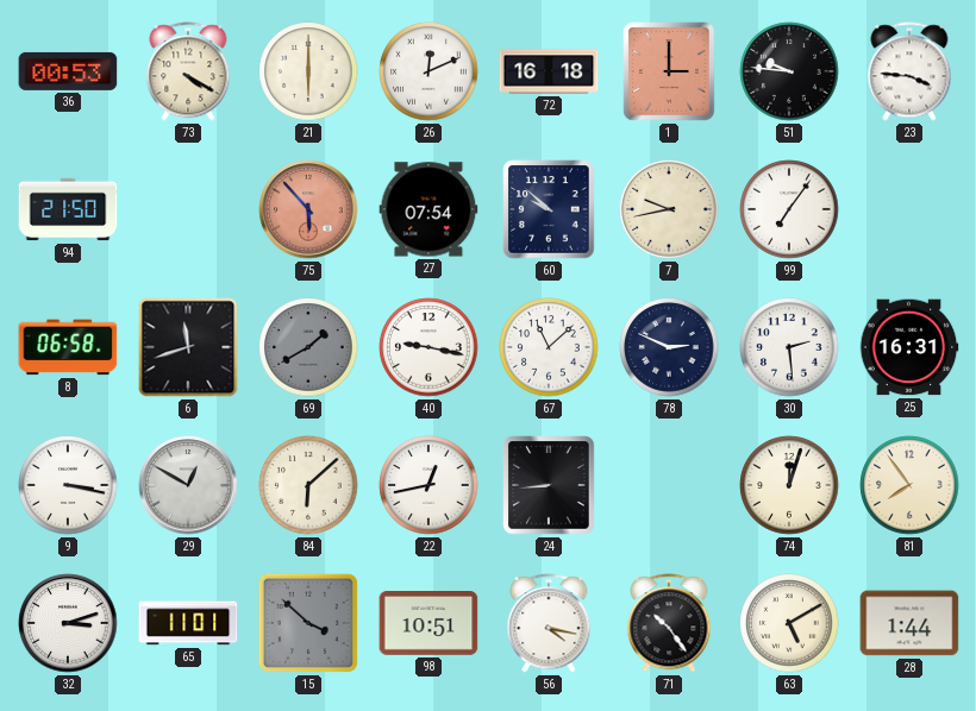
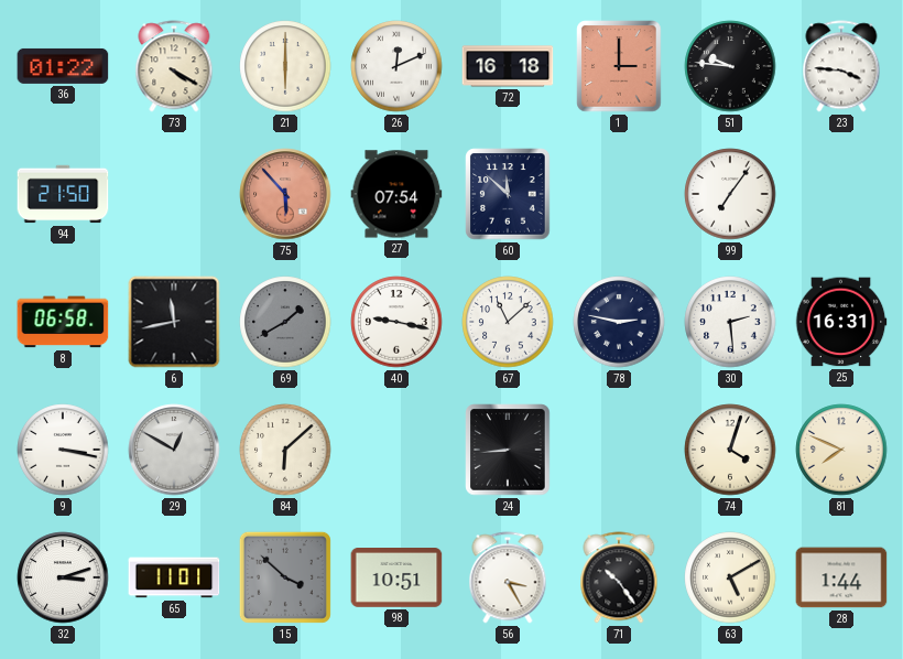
36: 00:53 -> 01:22
60: 9:52 -> 11:52
7: 9:43 -> none
6: 11:42 -> 11:43
78: 2:49 -> 2:47
22: 12:43 -> none
74: 12:03 -> 4:03
81: 7:54 -> 7:49
56: 4:17 -> 3:25
